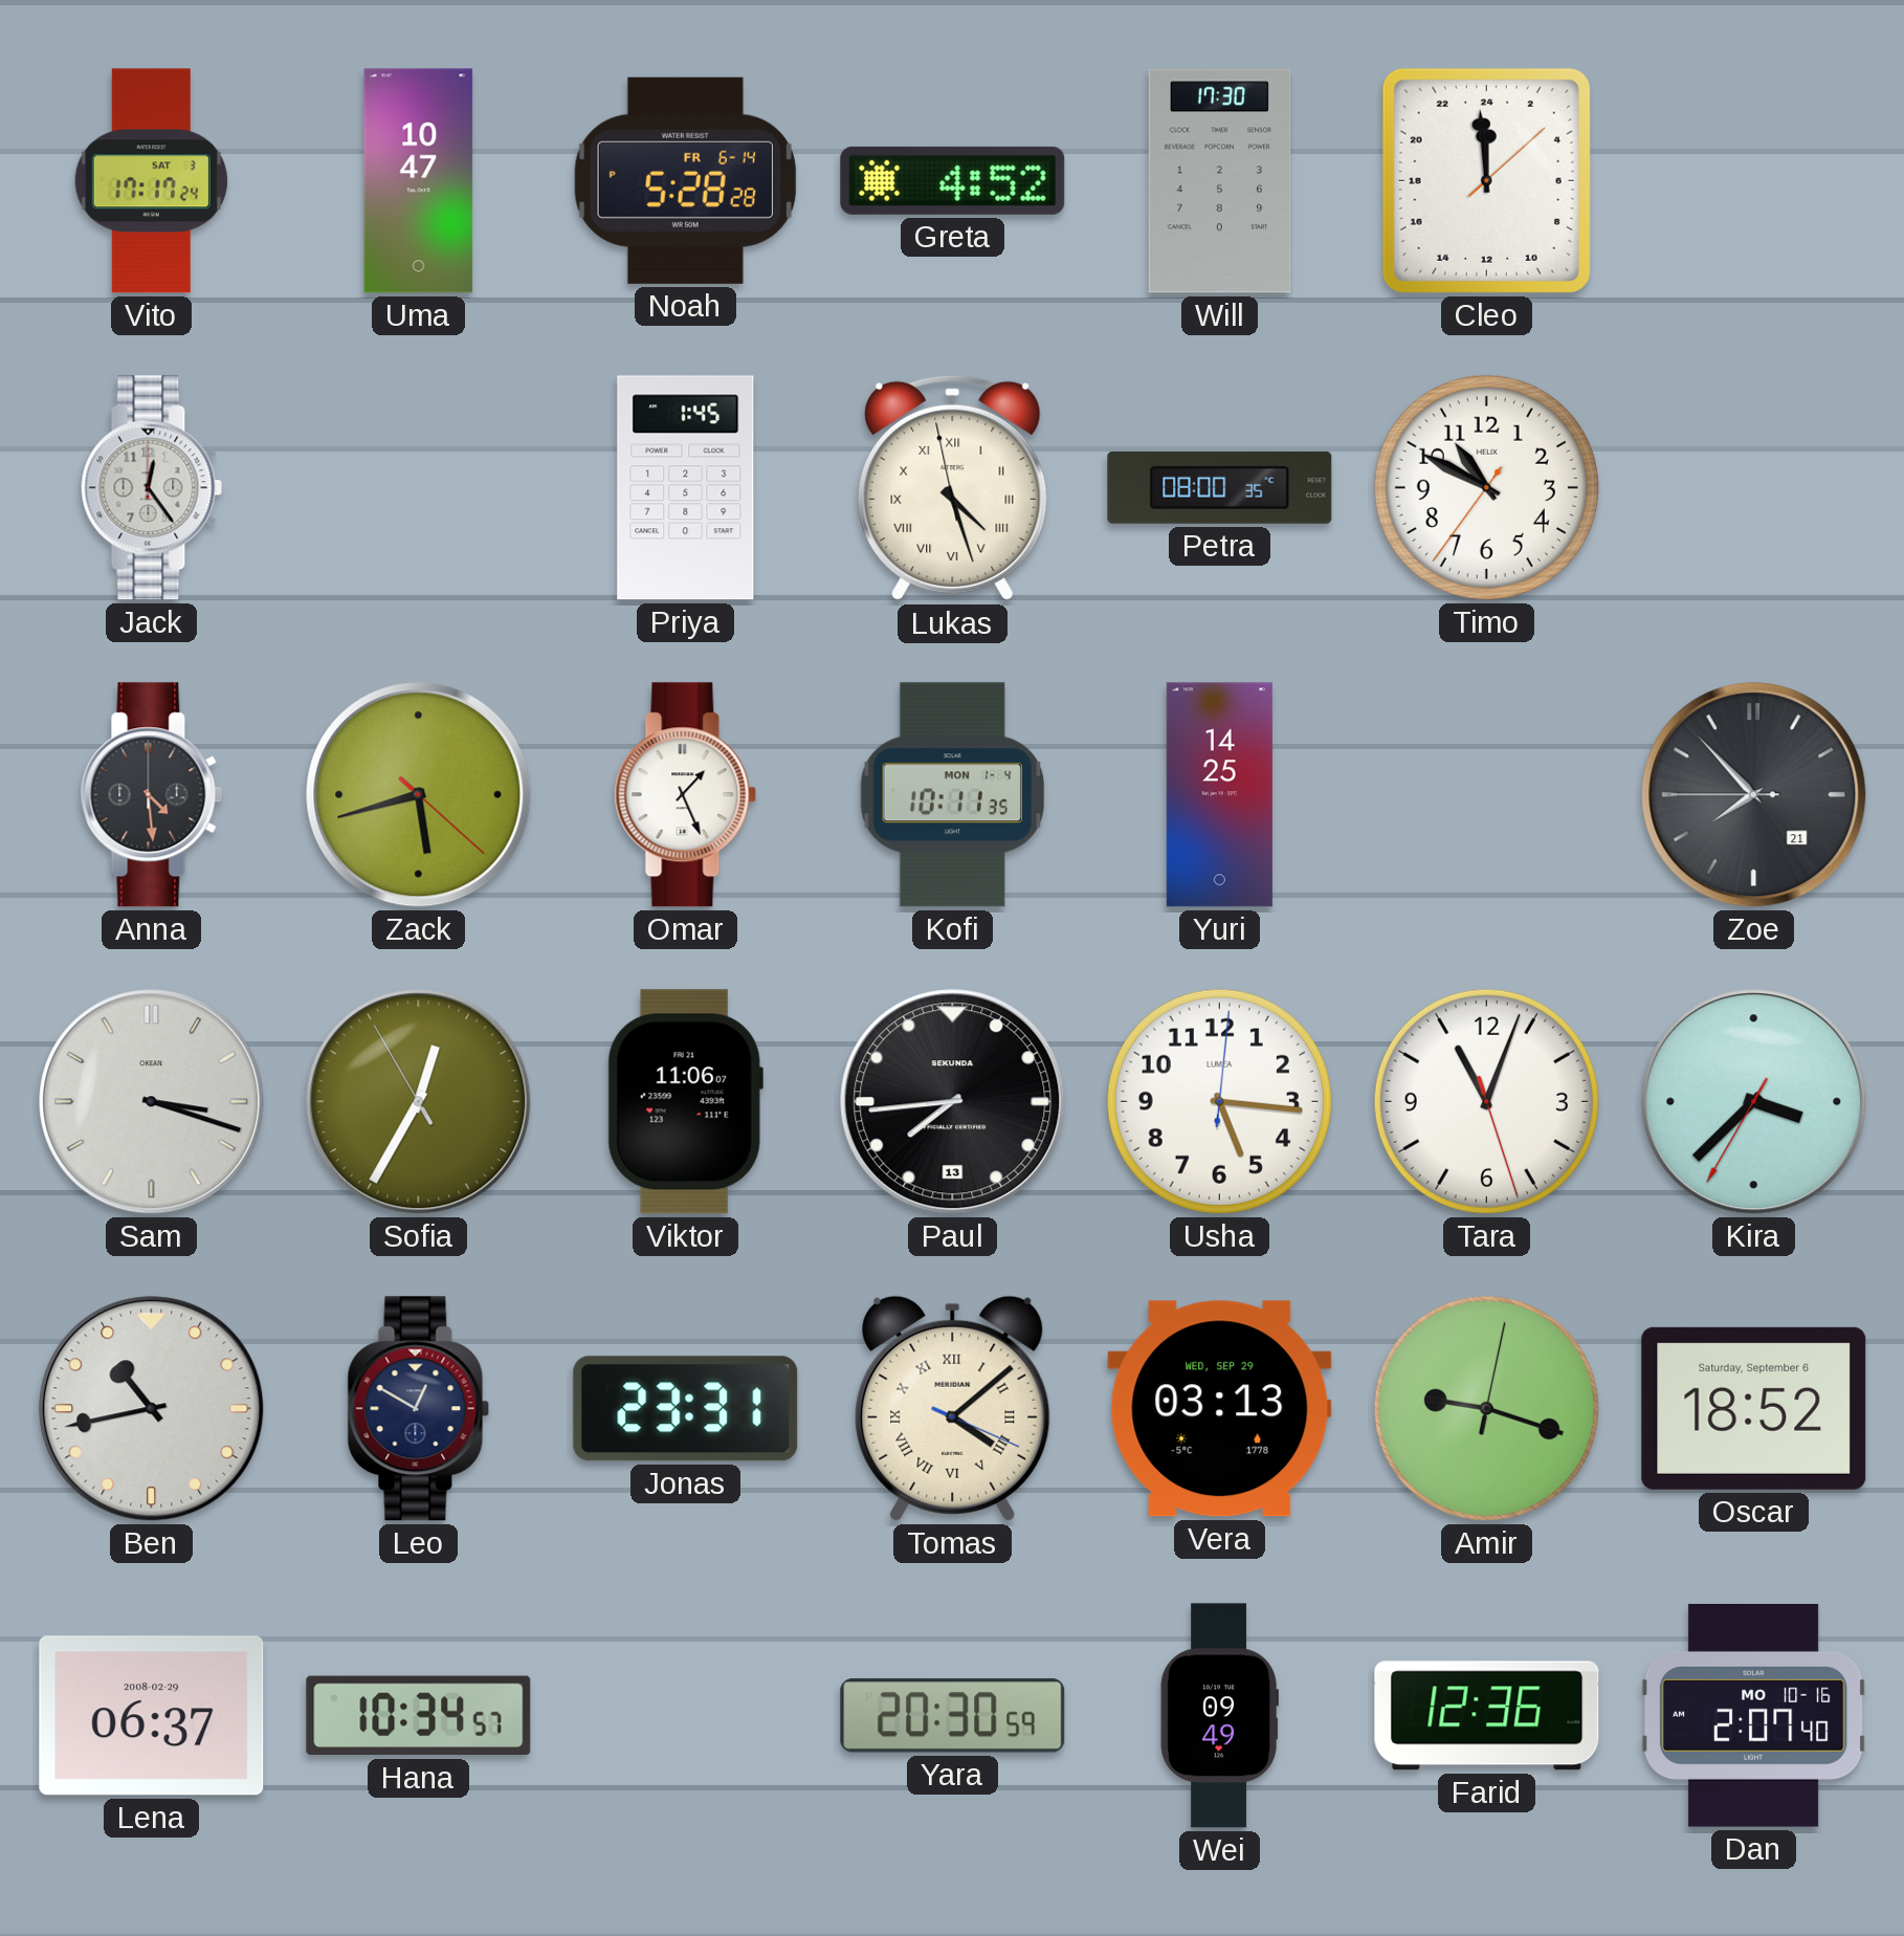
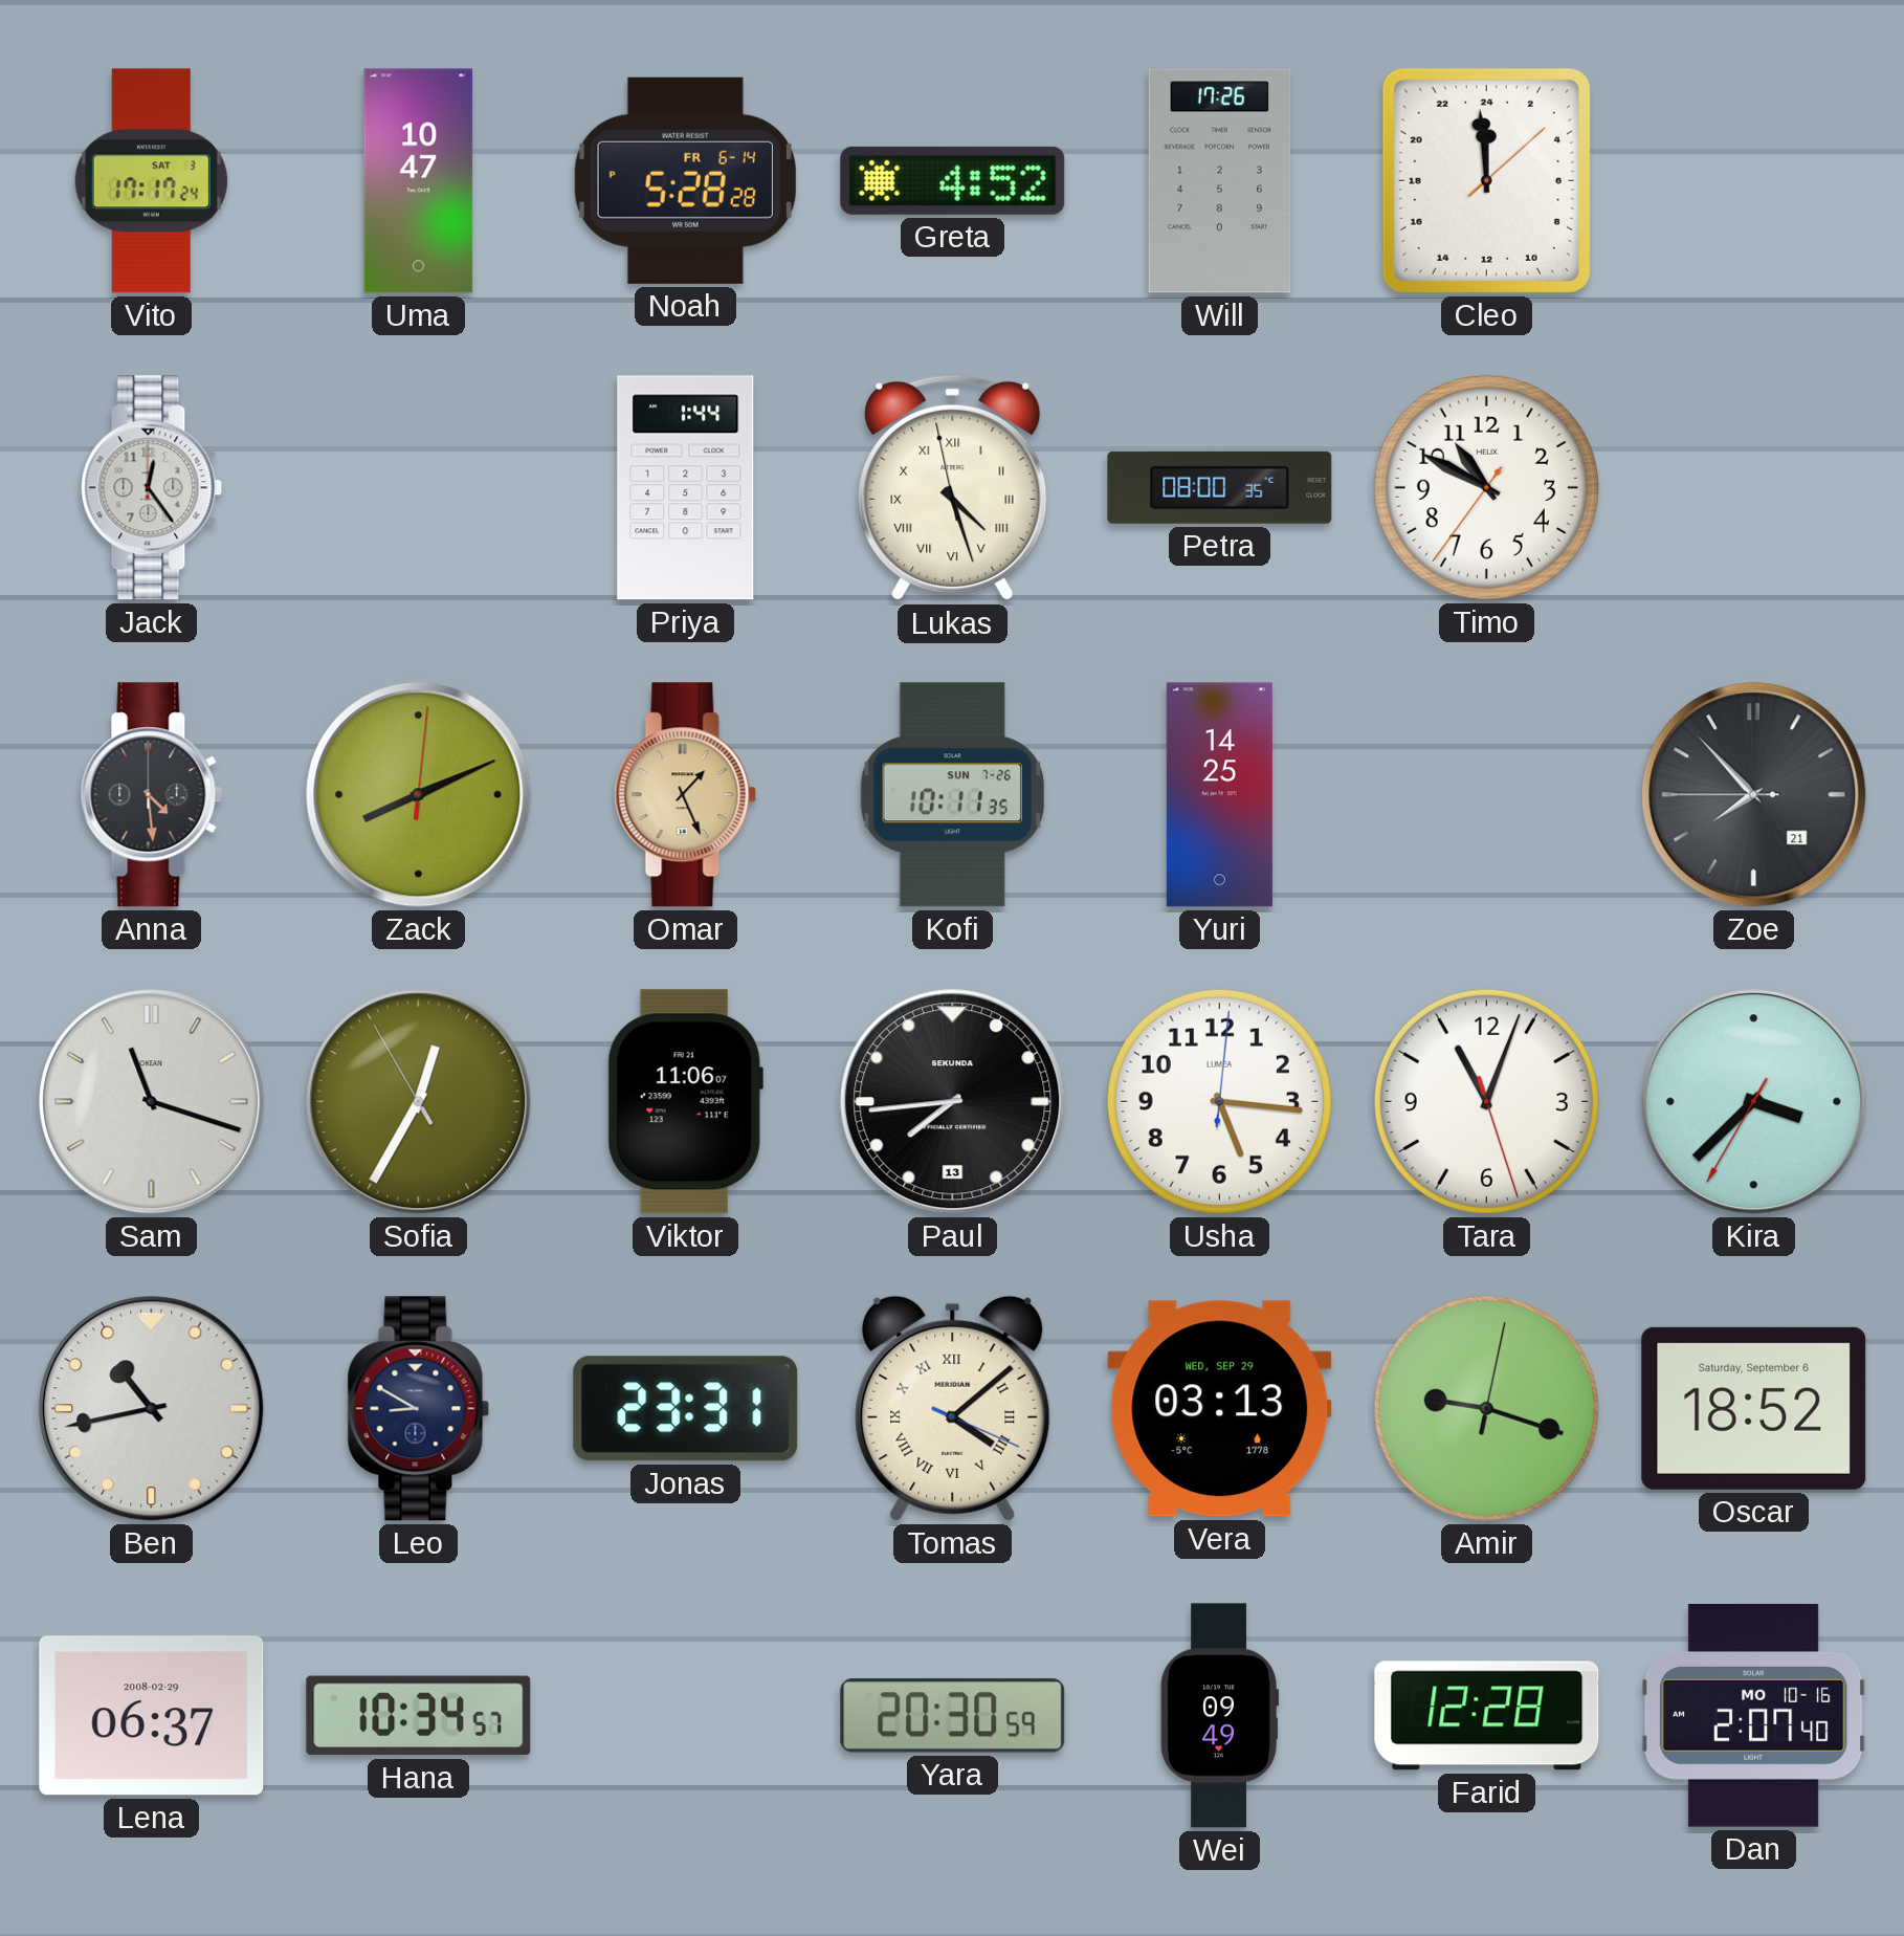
Will: 17:30 -> 17:26
Priya: 1:45 -> 1:44
Zack: 5:42 -> 8:11
Omar dial: white -> champagne
Kofi date: MON 1-4 -> SUN 7-26
Sam: 3:18 -> 11:18
Leo: 12:50 -> 8:50
Farid: 12:36 -> 12:28
